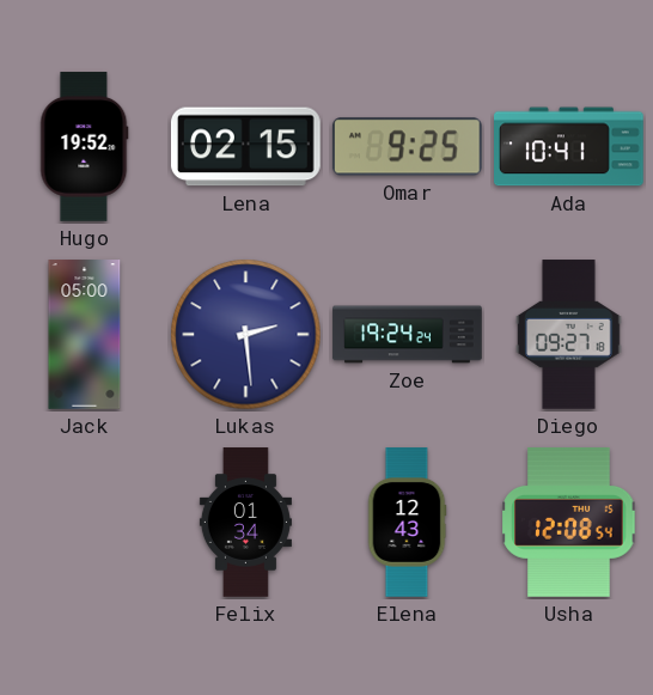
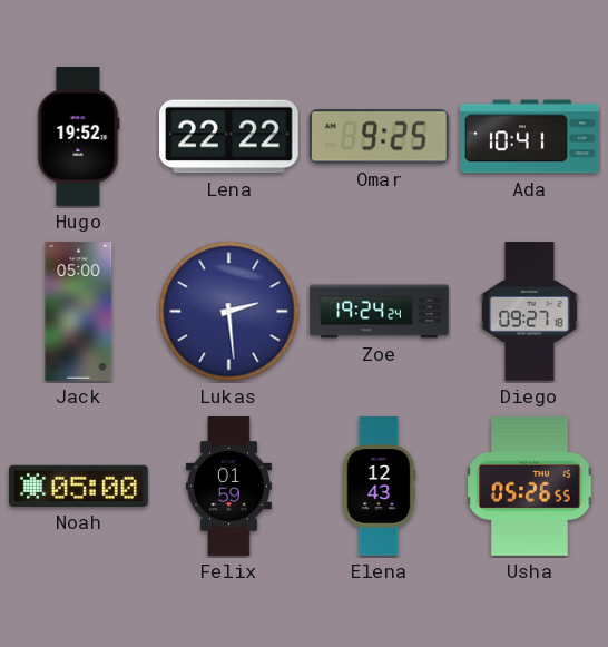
Lena: 02:15 -> 22:22
Noah: none -> 05:00
Felix: 01:34 -> 01:59
Usha: 12:08 -> 05:26
